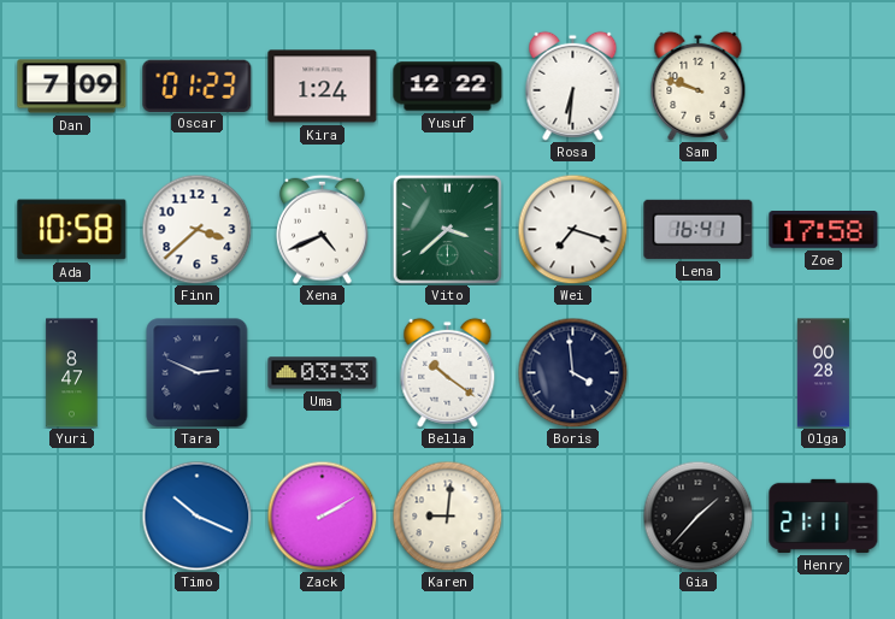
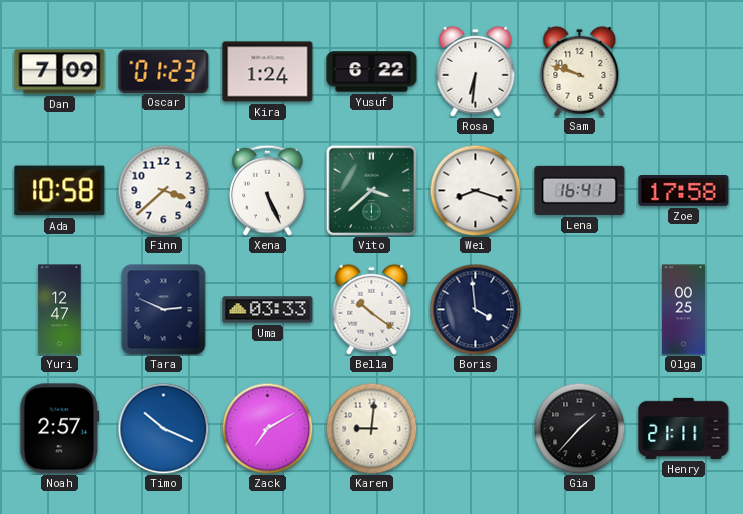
Yusuf: 12:22 -> 6:22
Xena: 4:41 -> 5:26
Wei: 7:18 -> 8:18
Yuri: 8:47 -> 12:47
Olga: 00:28 -> 00:25
Noah: none -> 2:57
Zack: 2:10 -> 7:10
